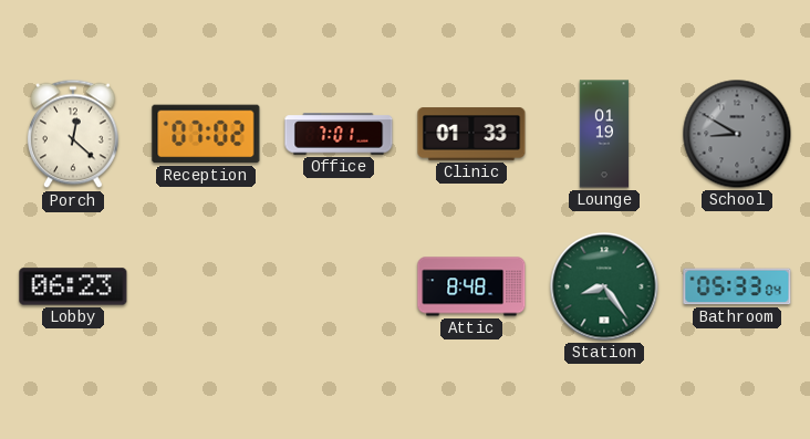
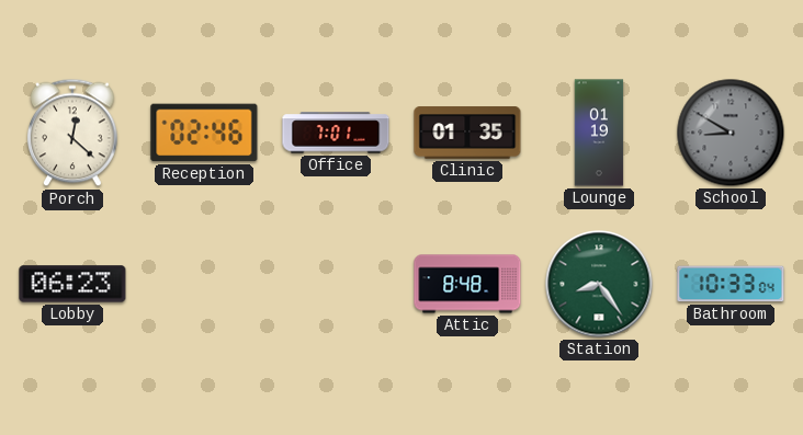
Reception: 07:02 -> 02:46
Clinic: 01:33 -> 01:35
Bathroom: 05:33 -> 10:33
